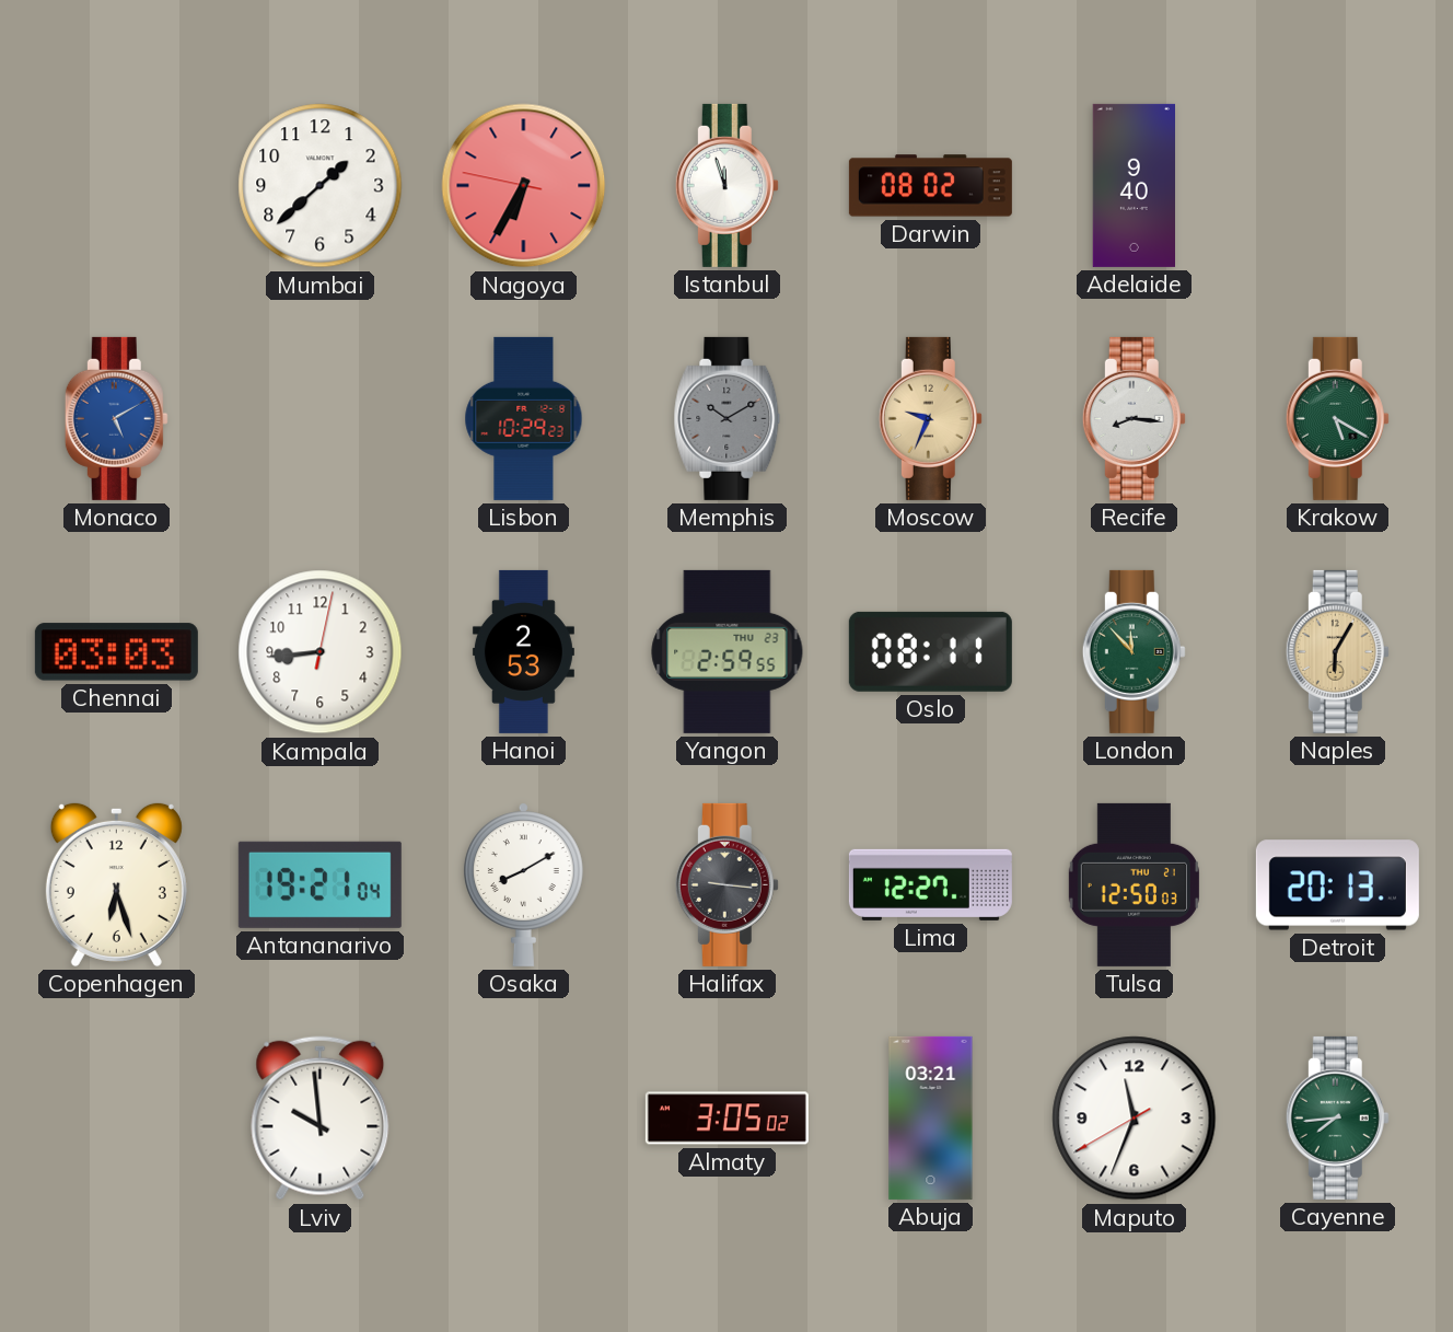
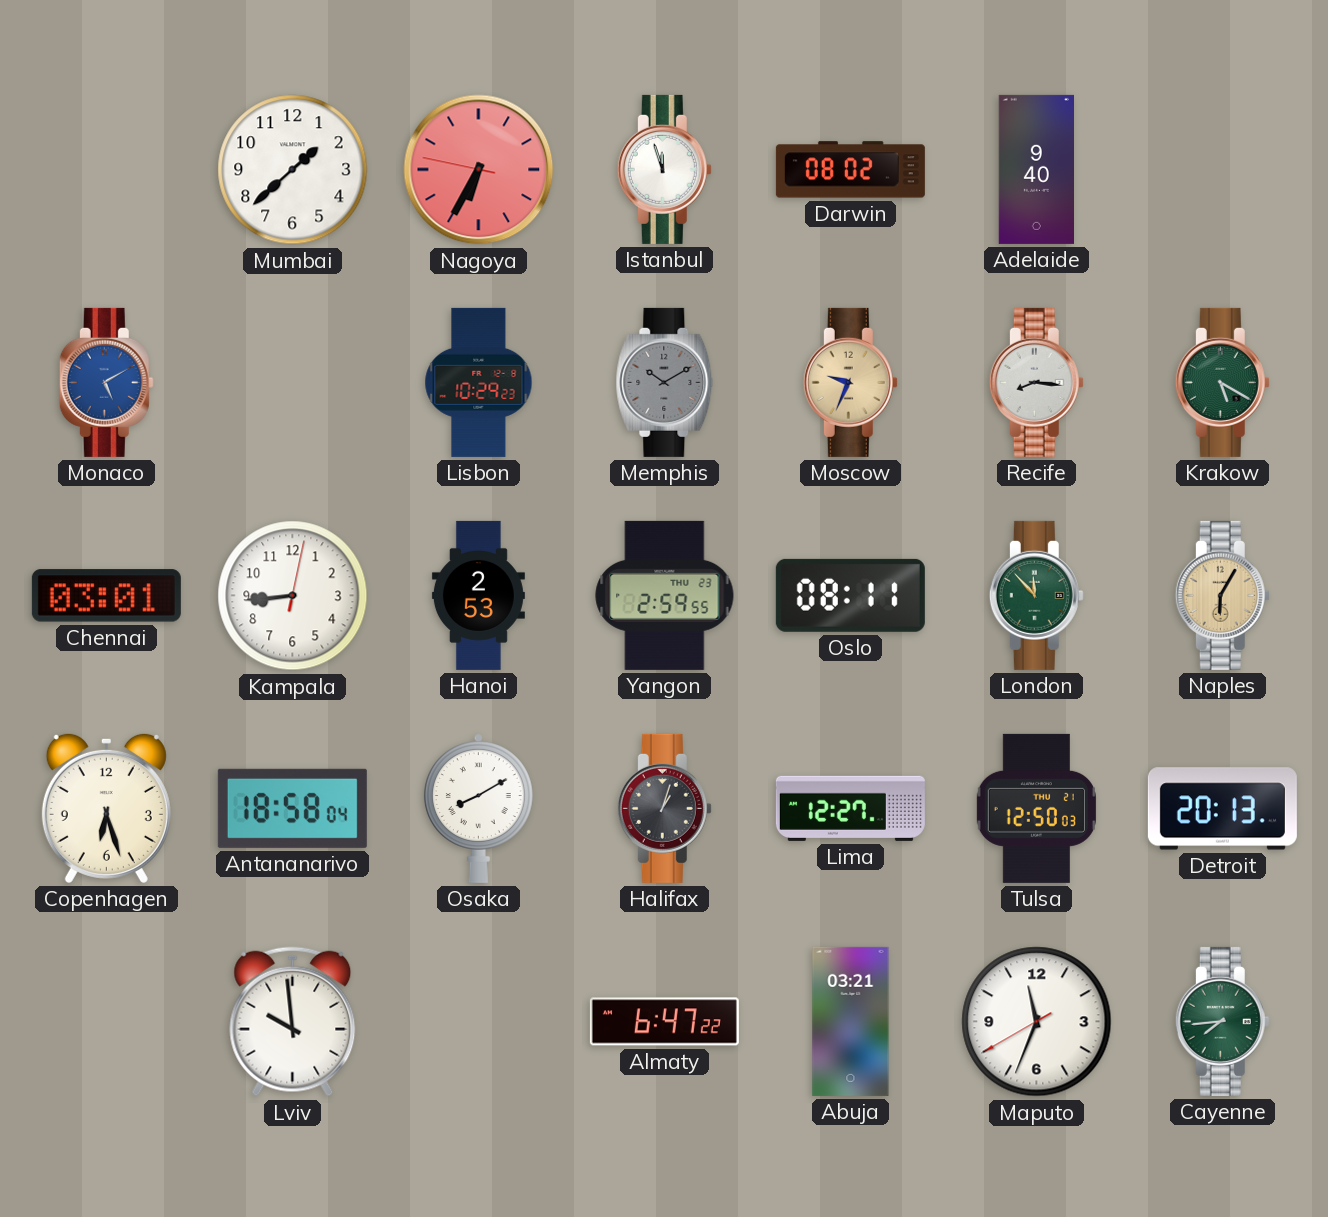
Chennai: 03:03 -> 03:01
Antananarivo: 19:21 -> 18:58
Halifax: 9:16 -> 1:03
Almaty: 3:05 -> 6:47
